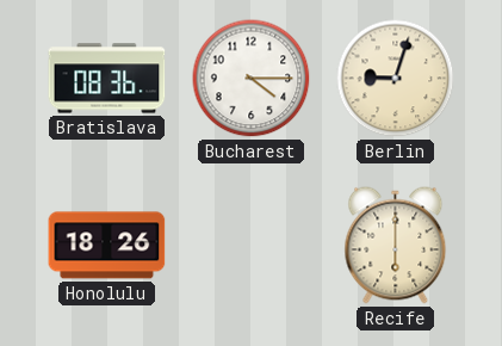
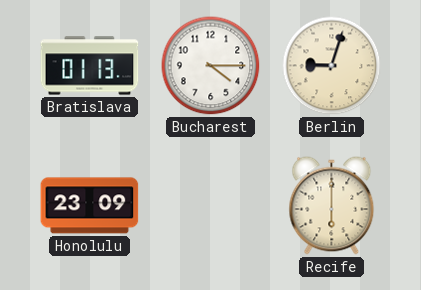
Bratislava: 08:36 -> 01:13
Honolulu: 18:26 -> 23:09
